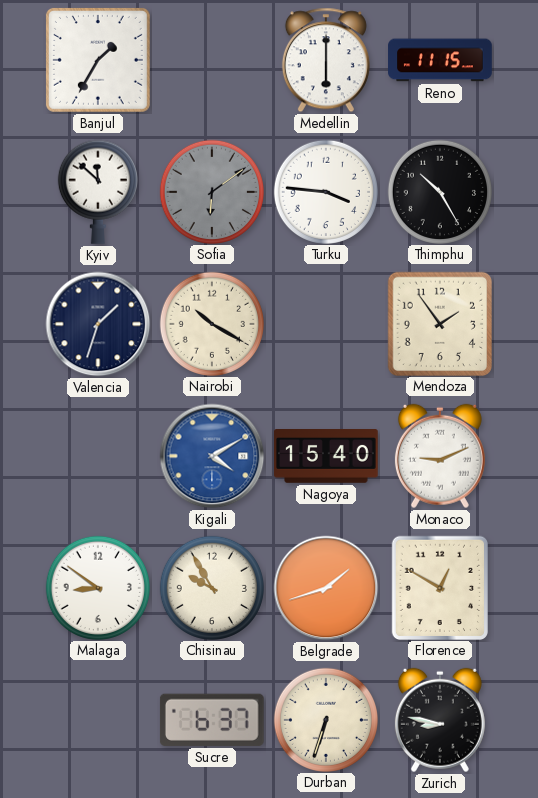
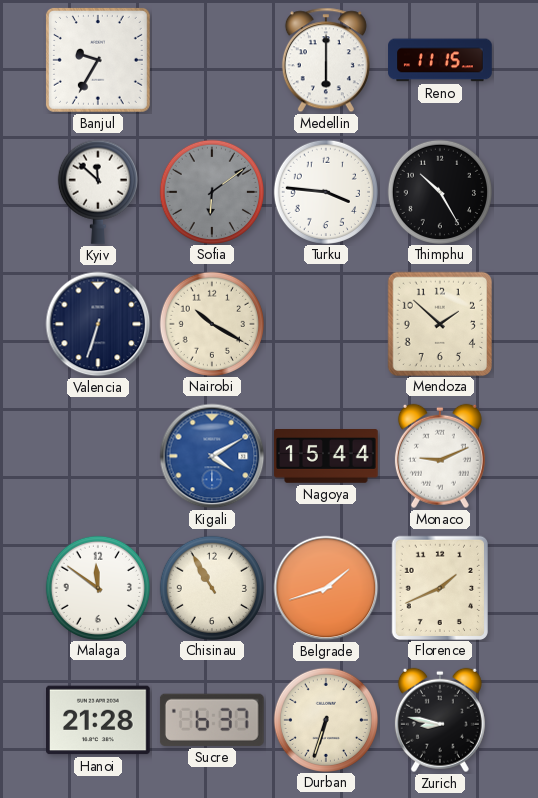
Banjul: 1:35 -> 9:35
Valencia: 1:33 -> 6:33
Mendoza: 1:54 -> 1:52
Nagoya: 15:40 -> 15:44
Malaga: 8:51 -> 11:51
Chisinau: 9:55 -> 10:55
Florence: 12:50 -> 1:41
Hanoi: none -> 21:28
